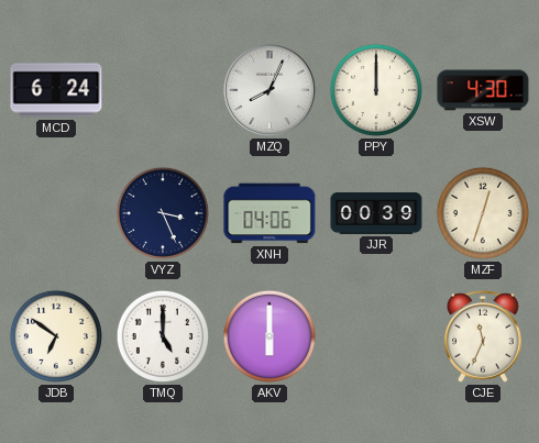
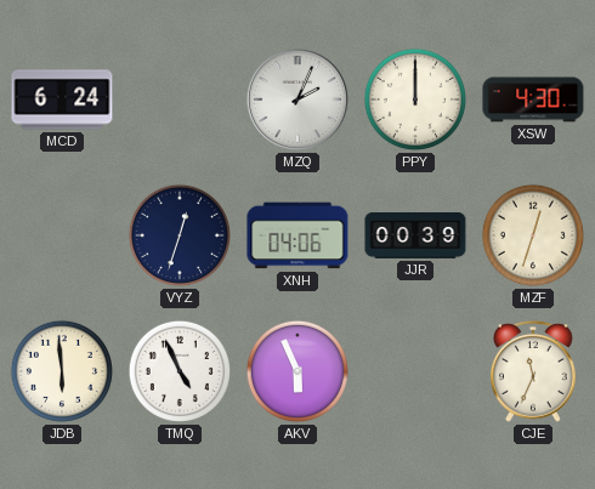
MZQ: 8:04 -> 2:04
VYZ: 3:26 -> 12:33
JDB: 6:51 -> 5:59
TMQ: 5:00 -> 4:56
AKV: 6:00 -> 5:56
